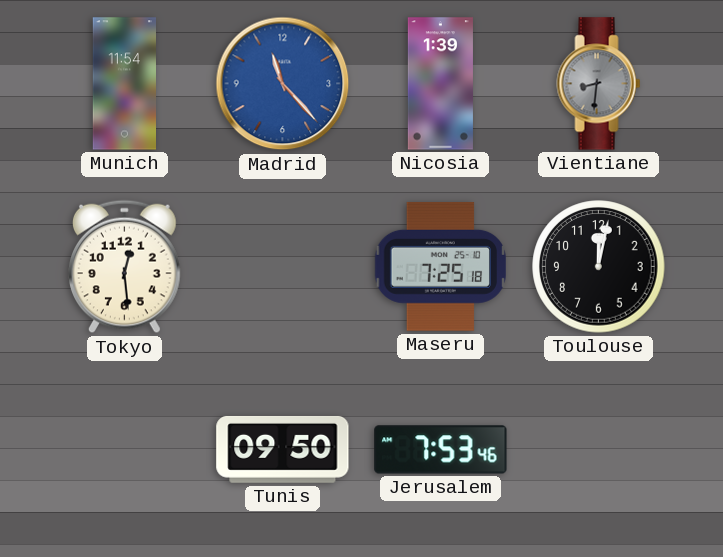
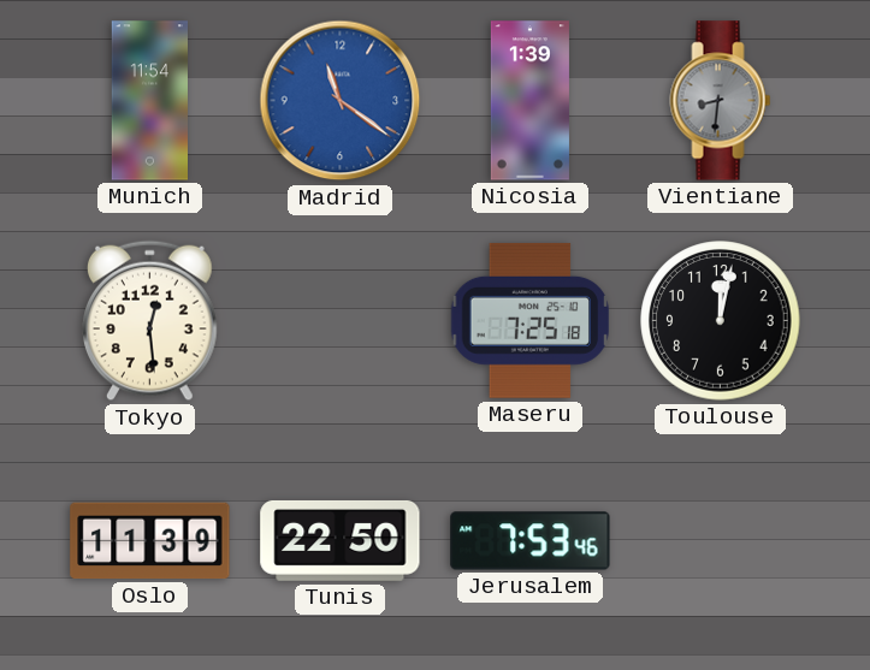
Madrid: 11:23 -> 11:21
Oslo: none -> 11:39
Tunis: 09:50 -> 22:50
